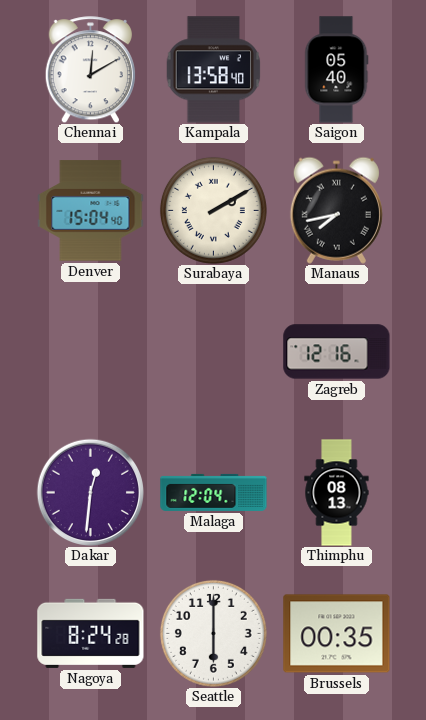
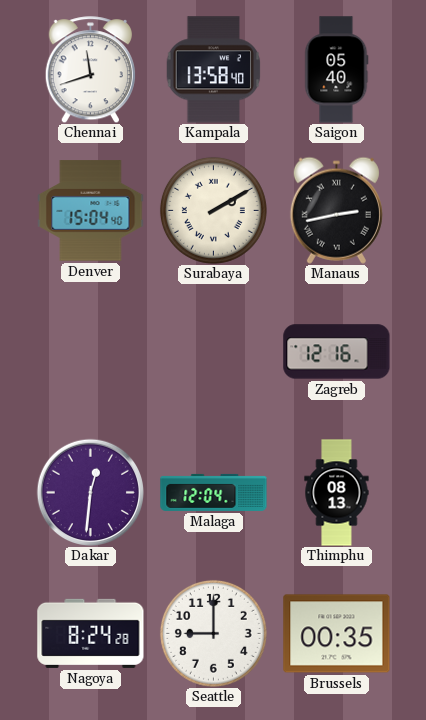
Chennai: 12:10 -> 11:42
Manaus: 7:43 -> 2:43
Seattle: 6:00 -> 9:00
